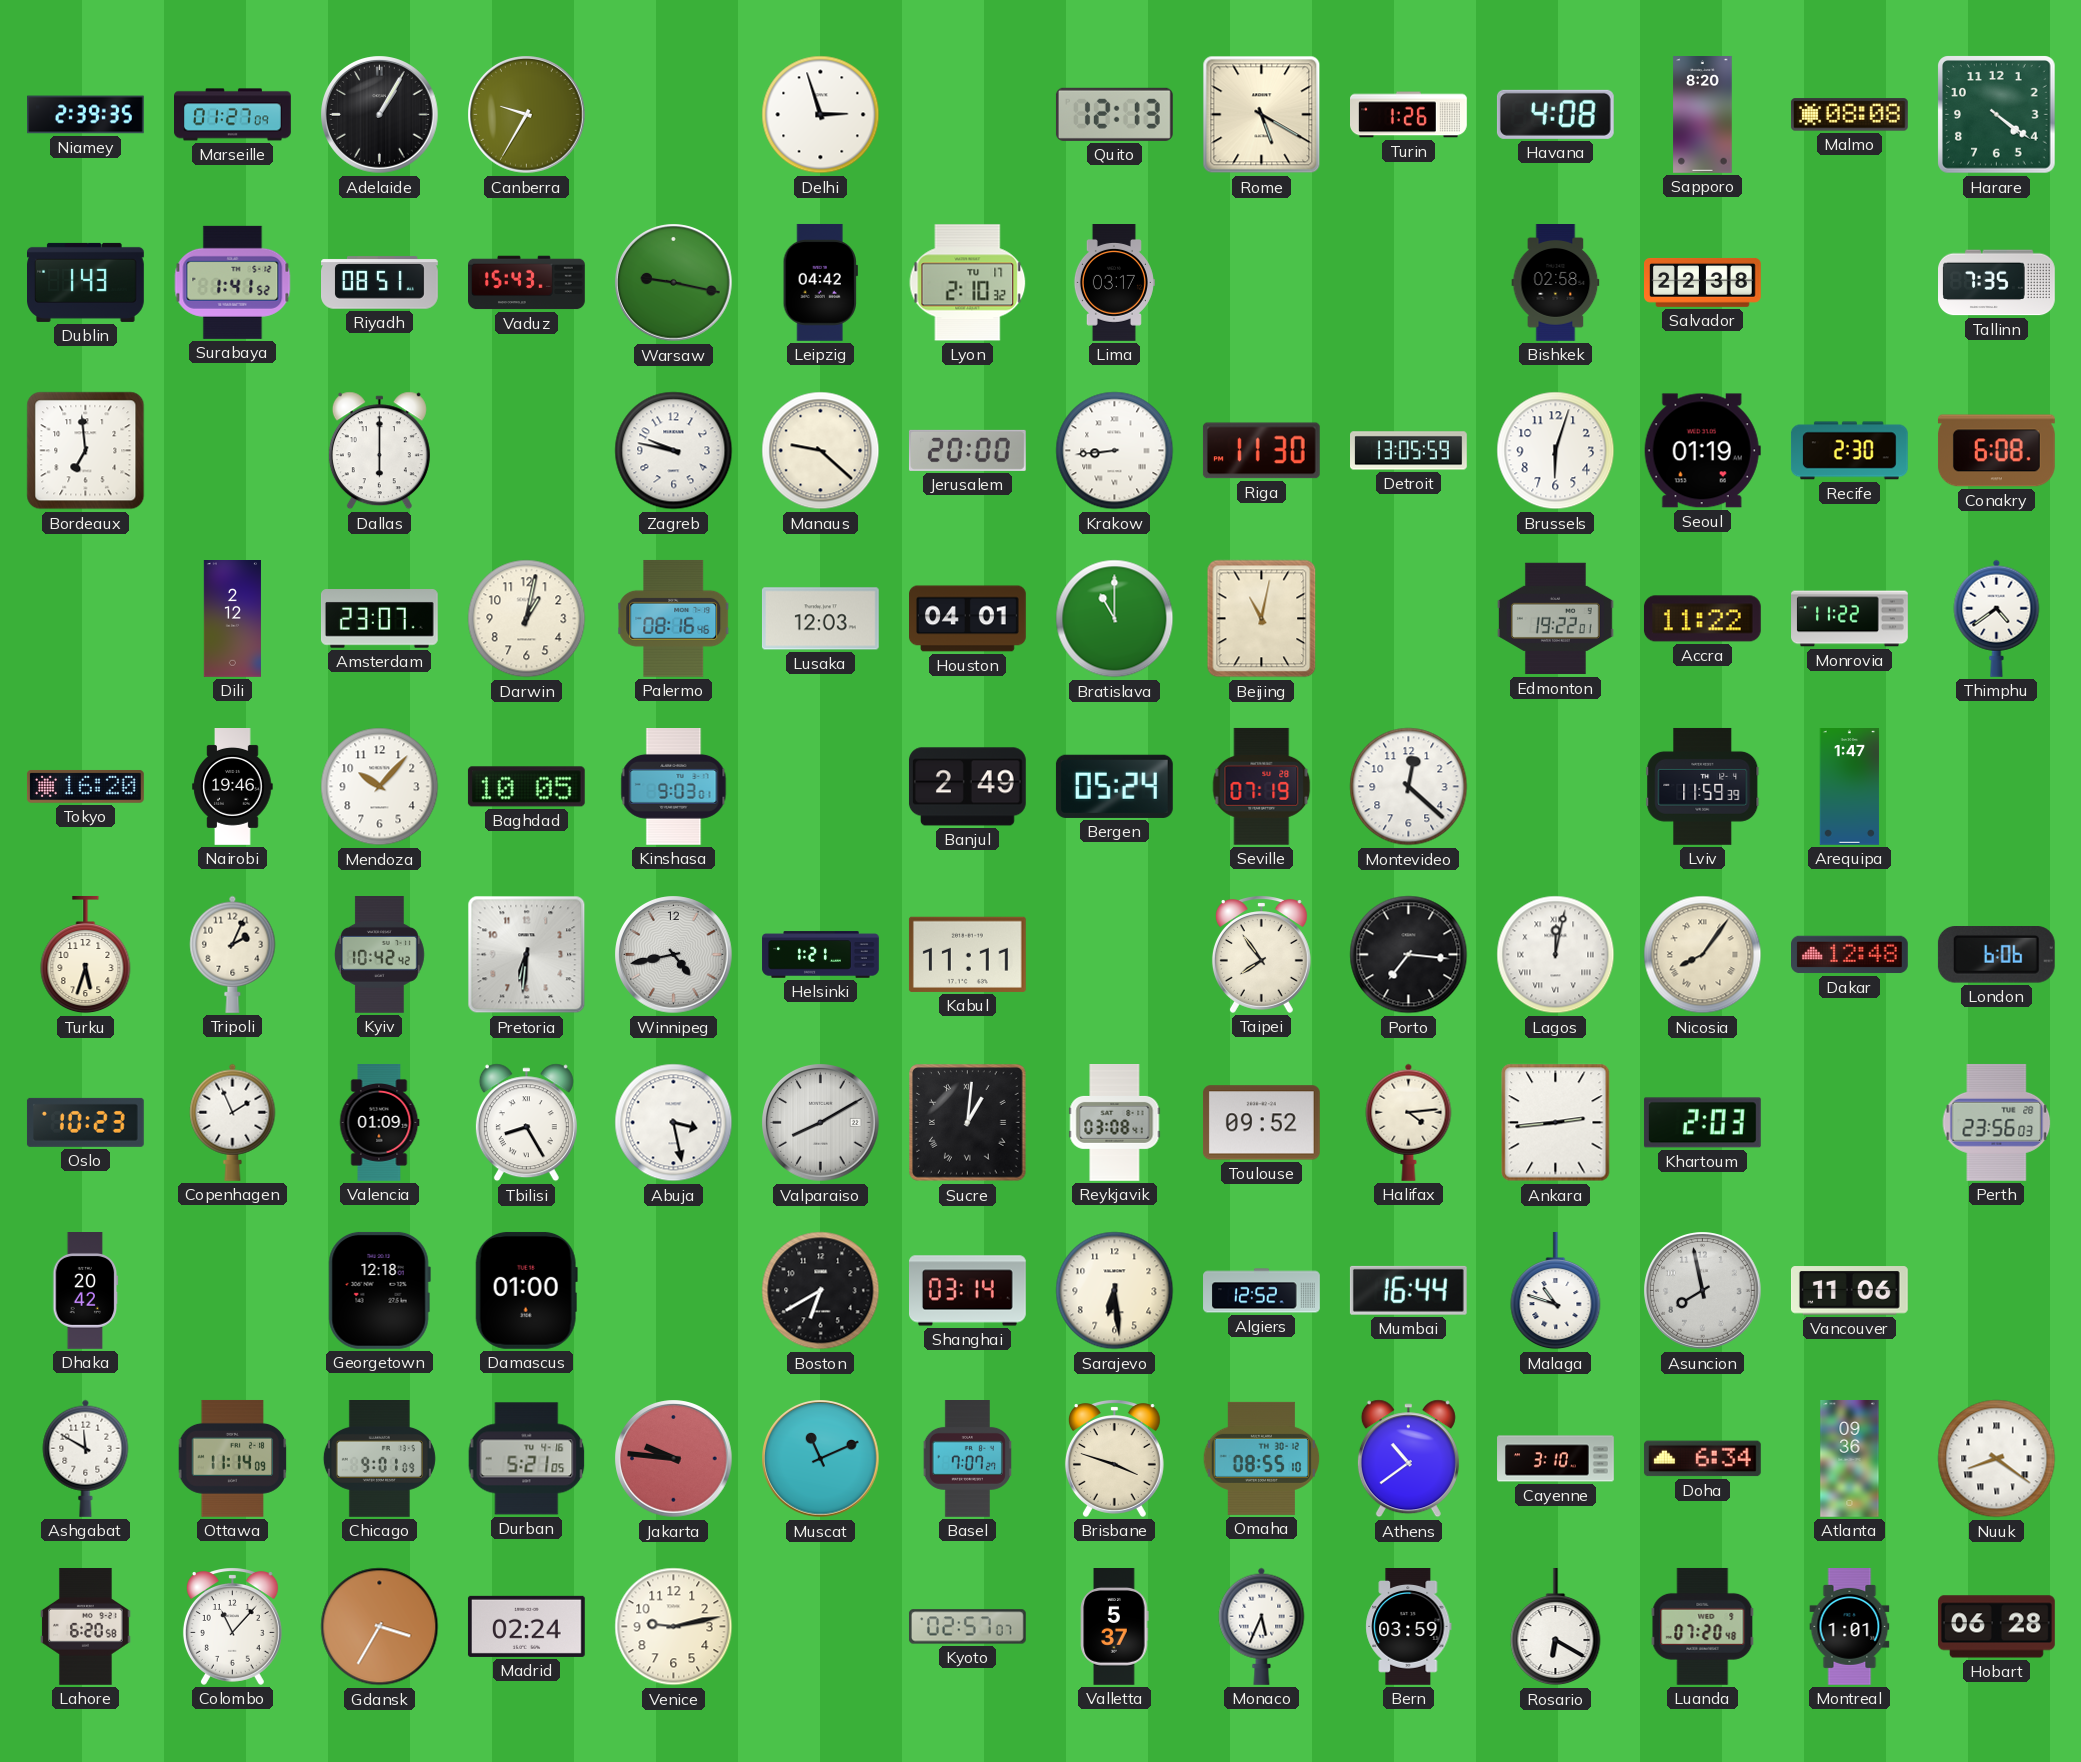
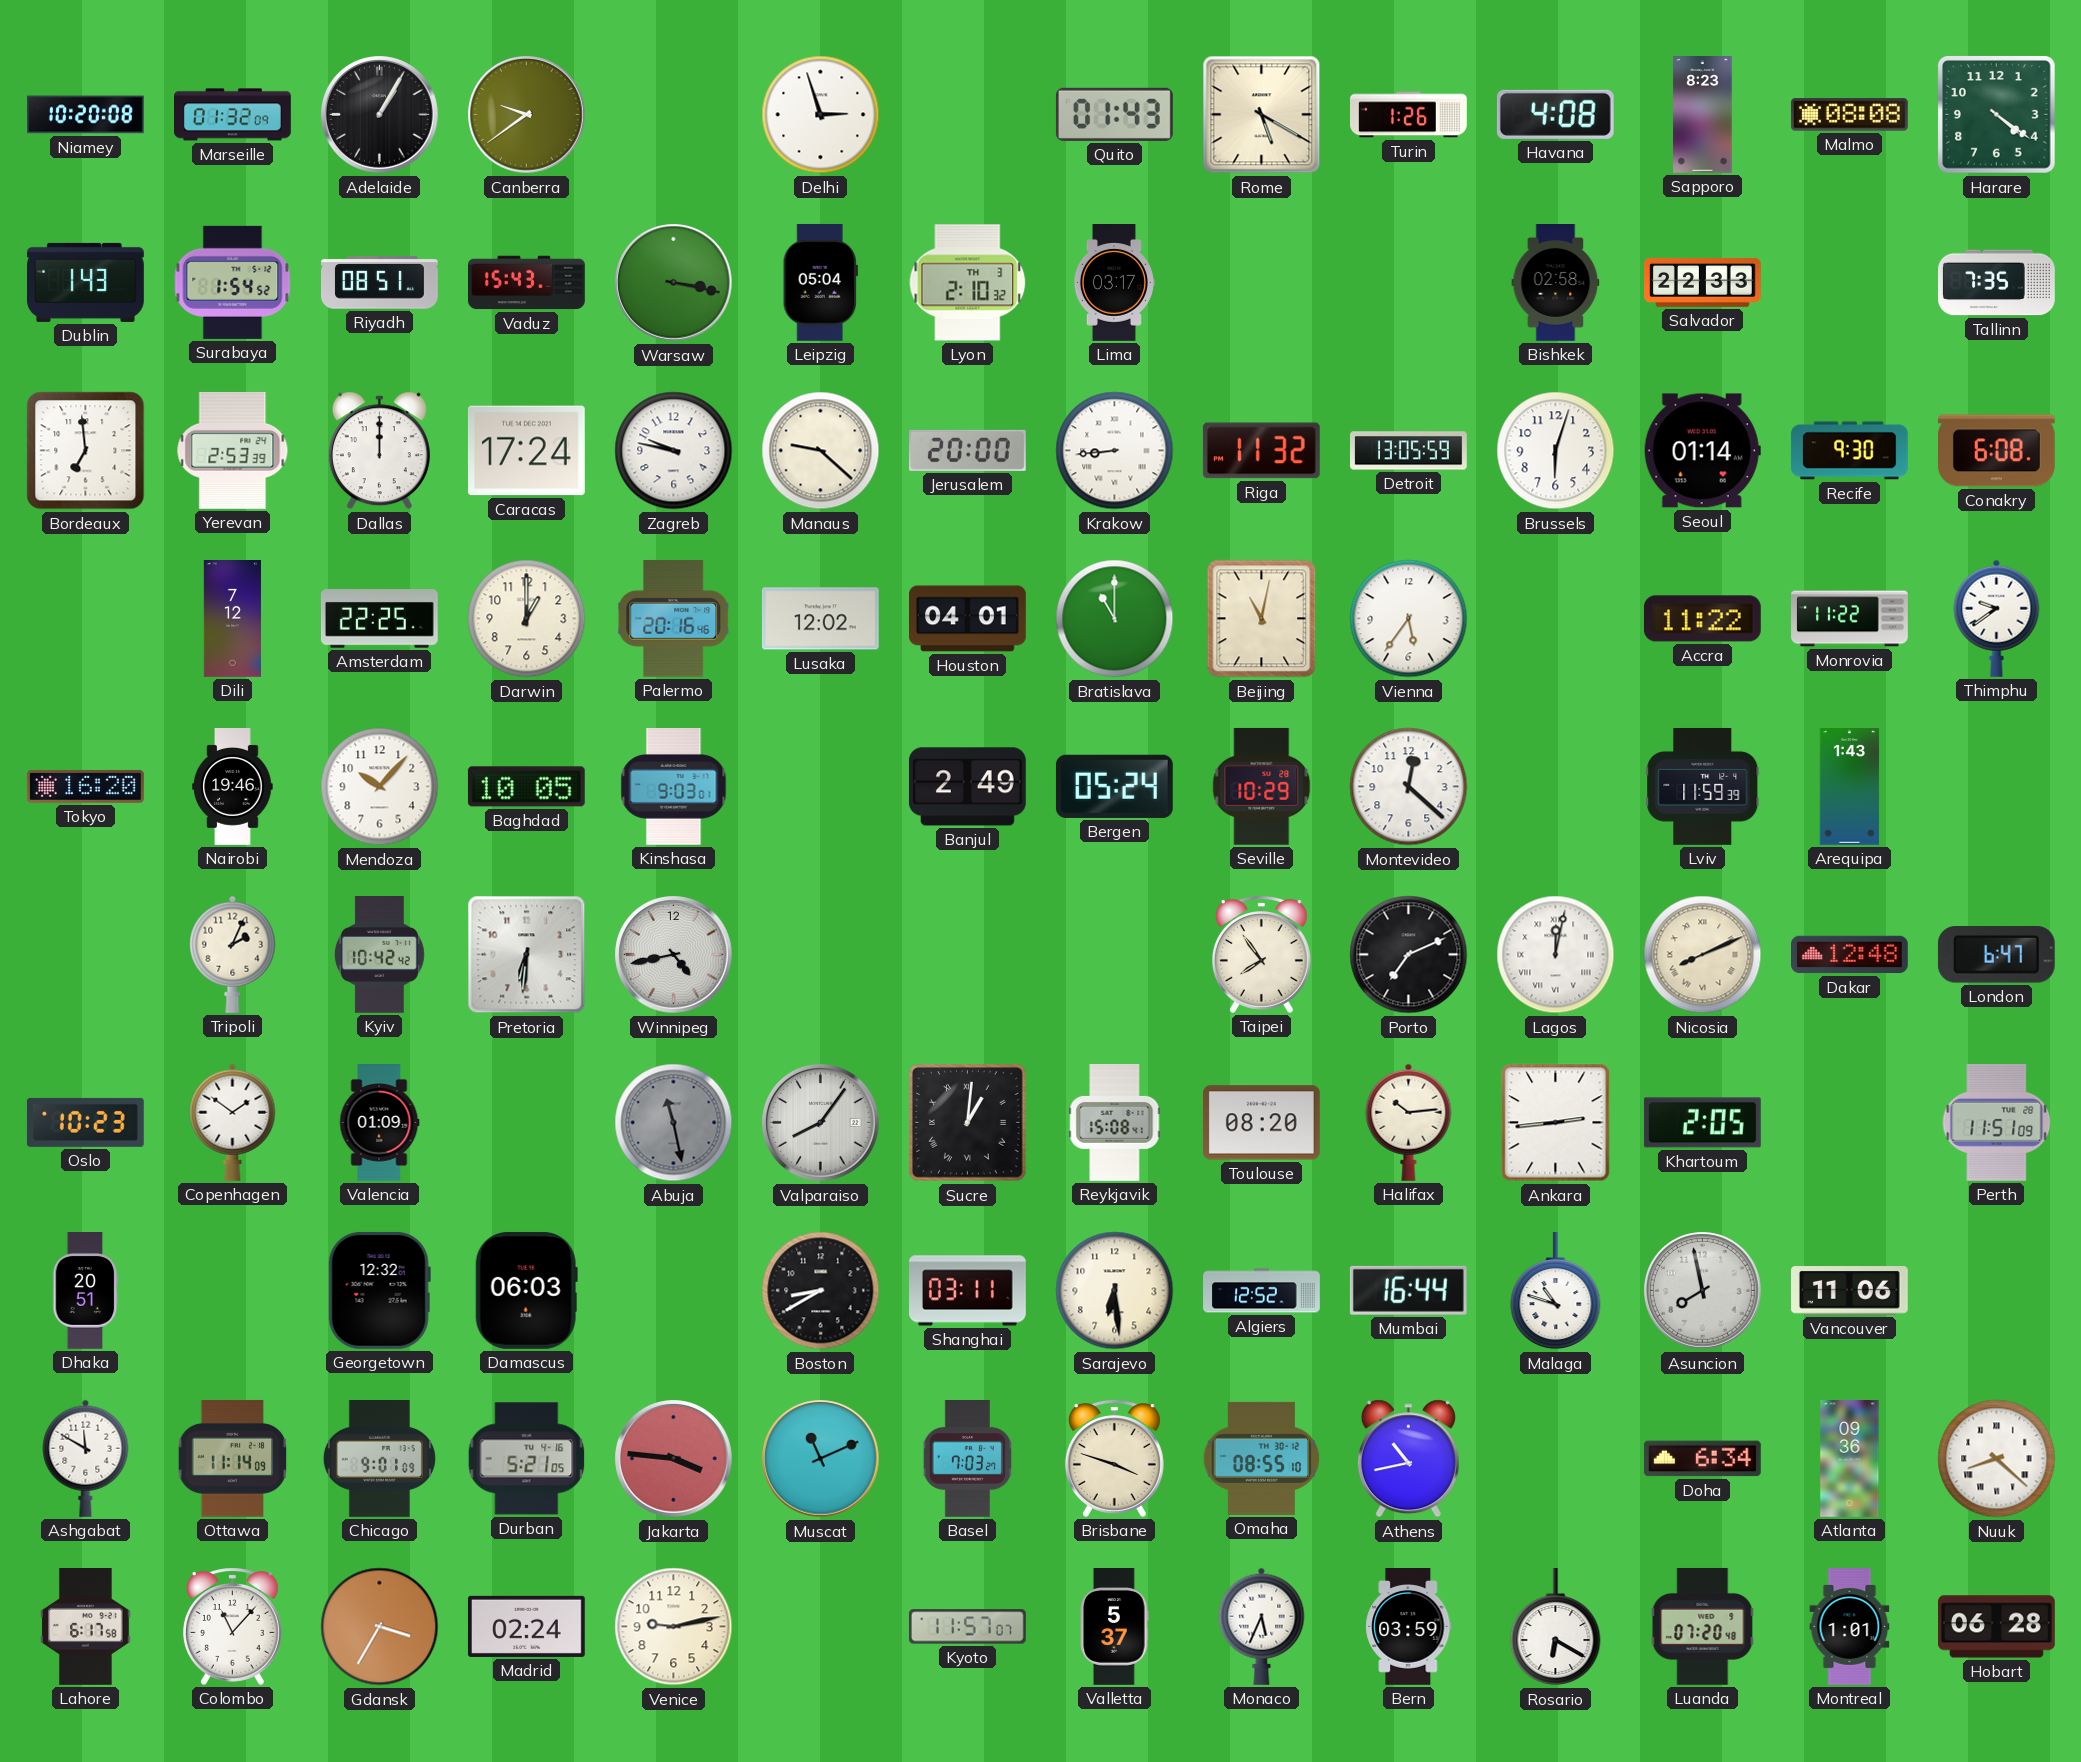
Niamey: 2:39 -> 10:20
Marseille: 01:27 -> 01:32
Canberra: 9:35 -> 9:39
Quito: 12:13 -> 01:43
Sapporo: 8:20 -> 8:23
Surabaya: 1:41 -> 1:54
Warsaw: 9:17 -> 3:17
Leipzig: 04:42 -> 05:04
Lyon date: TU 17 -> TH 3
Salvador: 22:38 -> 22:33
Yerevan: none -> 2:53
Dallas: 6:00 -> 12:00
Caracas: none -> 17:24
Riga: 11:30 -> 11:32
Seoul: 01:19 -> 01:14
Recife: 2:30 -> 9:30
Dili: 2:12 -> 7:12
Amsterdam: 23:07 -> 22:25
Darwin: 1:02 -> 1:00
Palermo: 08:16 -> 20:16
Lusaka: 12:03 -> 12:02
Vienna: none -> 5:36
Edmonton: 19:22 -> none
Thimphu: 4:39 -> 9:39
Seville: 07:19 -> 10:29
Arequipa: 1:47 -> 1:43
Turku: 5:33 -> none
Helsinki: 1:21 -> none
Kabul: 11:11 -> none
Porto: 7:16 -> 7:11
Nicosia: 8:06 -> 8:11
London: 6:06 -> 6:47
Copenhagen: 1:56 -> 1:51
Tbilisi: 8:25 -> none
Abuja: 3:28 -> 11:28
Abuja dial: white -> grey
Valparaiso: 8:10 -> 8:06
Reykjavik: 03:08 -> 15:08
Toulouse: 09:52 -> 08:20
Halifax: 4:14 -> 10:14
Khartoum: 2:03 -> 2:05
Perth: 23:56 -> 11:51
Dhaka: 20:42 -> 20:51
Georgetown: 12:18 -> 12:32
Damascus: 01:00 -> 06:03
Boston: 6:40 -> 8:40
Shanghai: 03:14 -> 03:11
Jakarta: 9:46 -> 3:46
Basel: 7:07 -> 7:03
Athens: 10:39 -> 10:43
Cayenne: 3:10 -> none
Nuuk: 8:21 -> 8:22
Lahore: 6:20 -> 6:17
Kyoto: 02:57 -> 11:57
